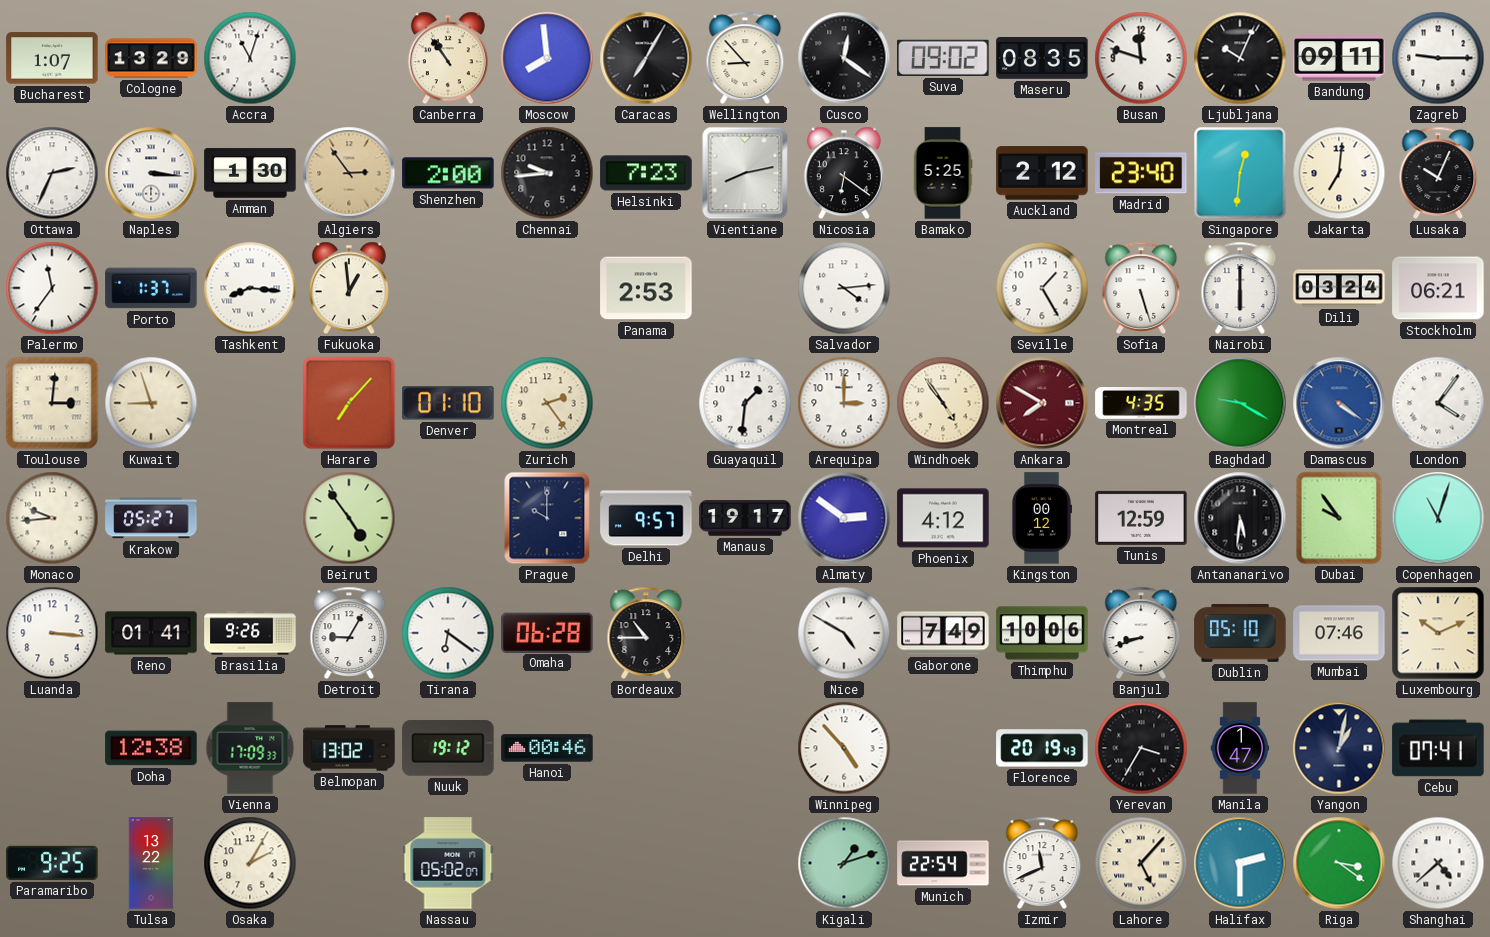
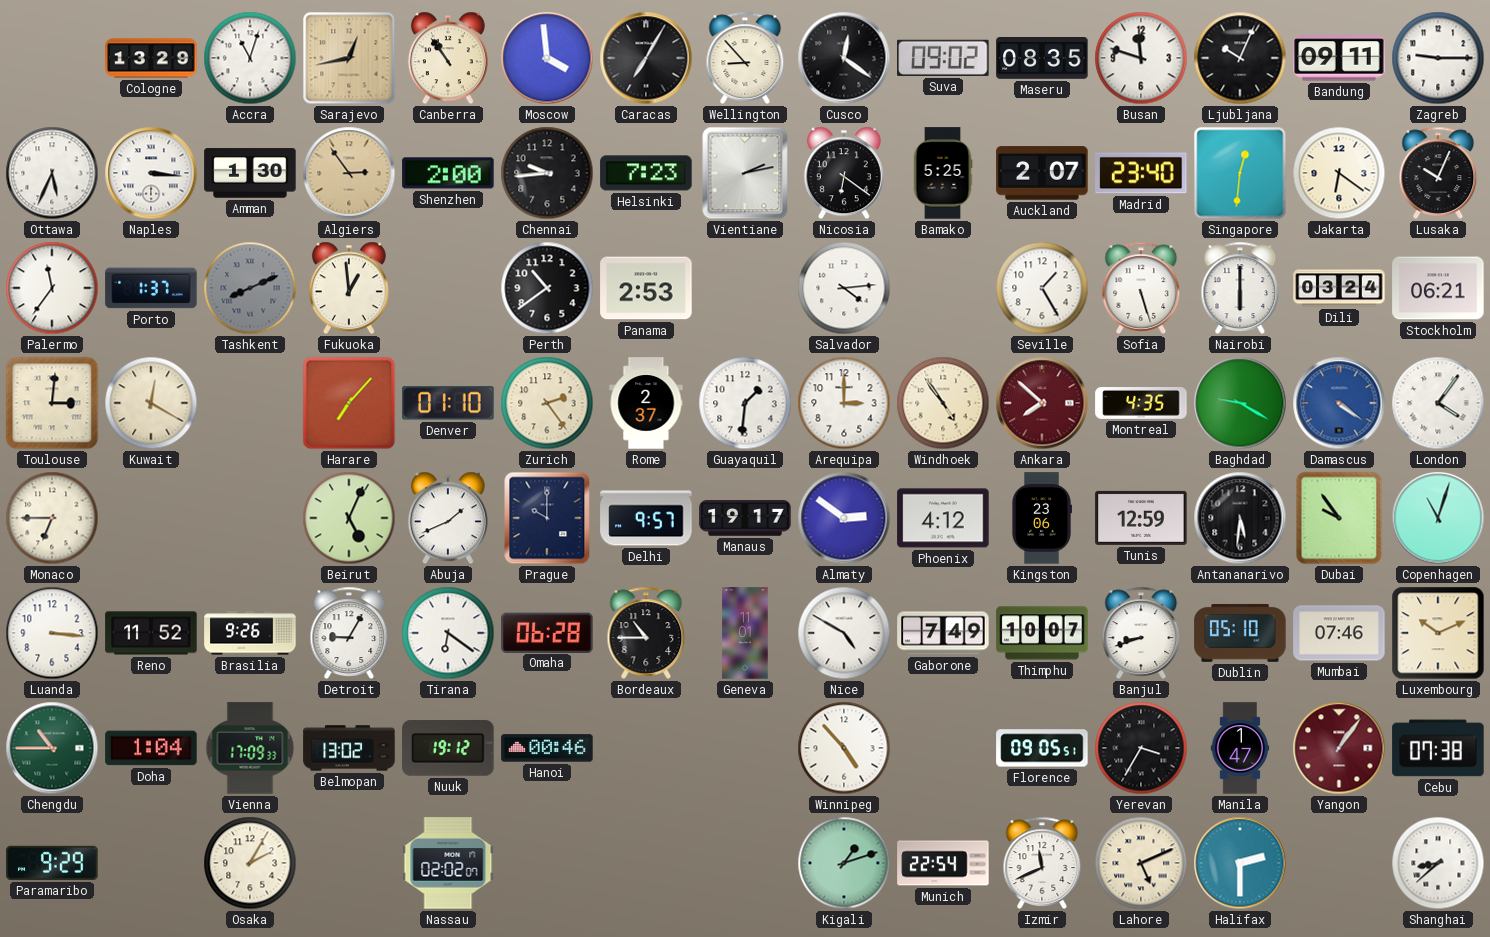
Bucharest: 1:07 -> none
Sarajevo: none -> 12:43
Moscow: 7:59 -> 3:59
Ottawa: 2:34 -> 5:34
Vientiane: 8:13 -> 2:13
Auckland: 2:12 -> 2:07
Jakarta: 7:01 -> 6:21
Tashkent: 8:16 -> 8:11
Tashkent dial: white -> grey
Perth: none -> 10:39
Kuwait: 8:57 -> 12:20
Rome: none -> 2:37
Ankara: 7:50 -> 7:52
Monaco: 9:44 -> 6:45
Krakow: 05:27 -> none
Beirut: 4:54 -> 5:04
Abuja: none -> 1:41
Kingston: 00:12 -> 23:06
Reno: 01:41 -> 11:52
Geneva: none -> 11:01
Thimphu: 10:06 -> 10:07
Chengdu: none -> 10:45
Doha: 12:38 -> 1:04
Florence: 20:19 -> 09:05
Yangon: 1:02 -> 1:06
Yangon dial: navy -> burgundy
Cebu: 07:41 -> 07:38
Paramaribo: 9:25 -> 9:29
Tulsa: 13:22 -> none
Nassau: 05:02 -> 02:02
Lahore: 5:07 -> 5:11
Riga: 3:21 -> none
Shanghai: 4:38 -> 8:38
